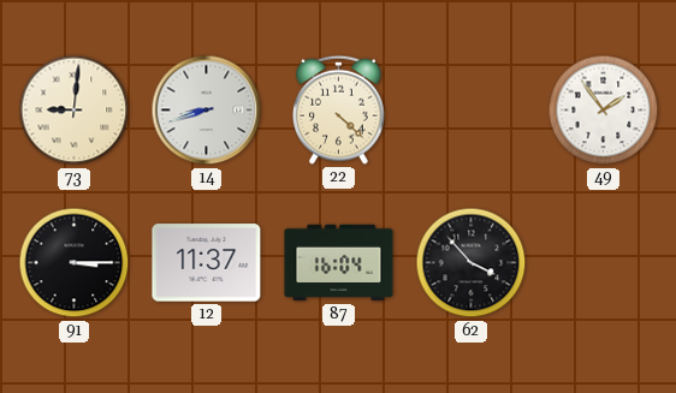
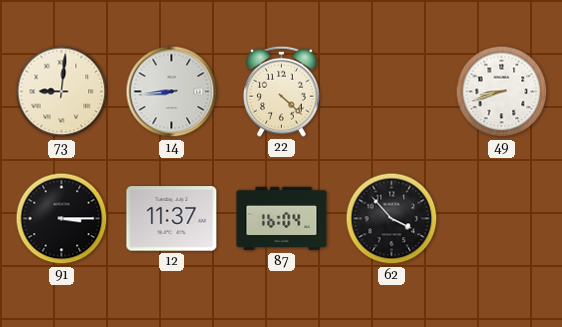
14: 8:42 -> 8:44
49: 1:54 -> 8:42
